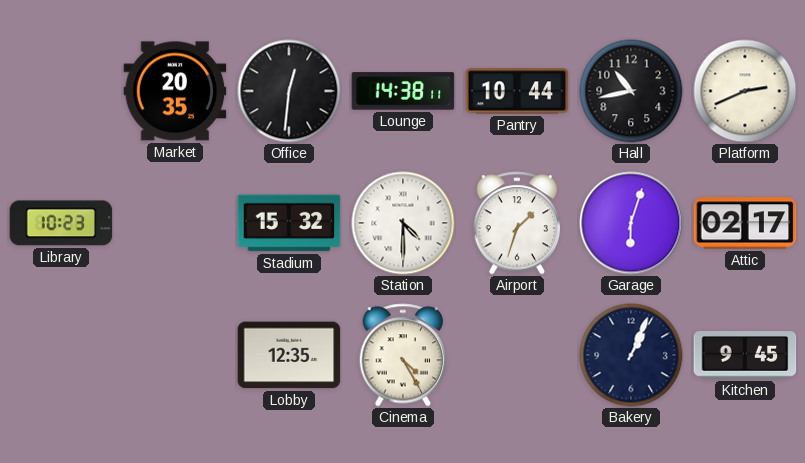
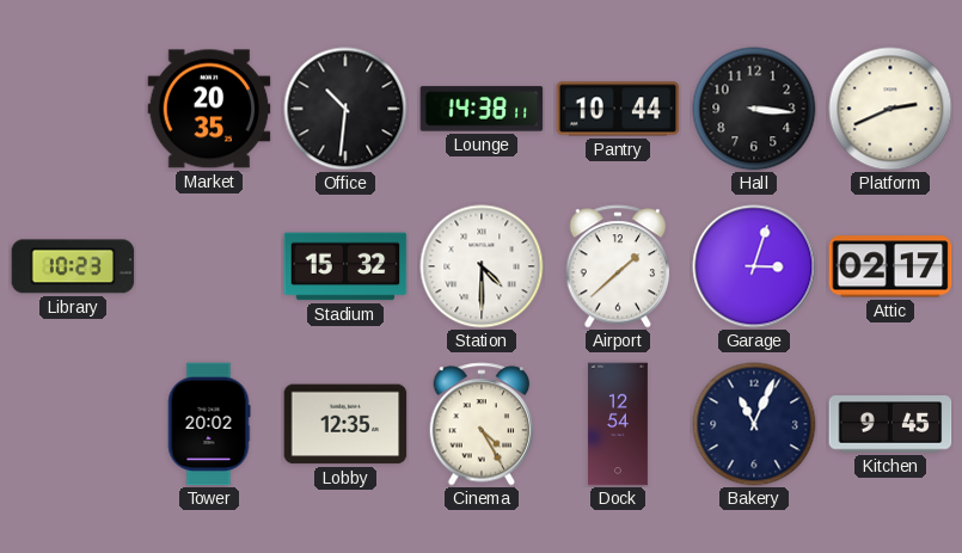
Office: 12:31 -> 10:31
Hall: 10:43 -> 3:16
Airport: 1:33 -> 1:38
Garage: 6:03 -> 3:03
Tower: none -> 20:02
Dock: none -> 12:54
Bakery: 1:04 -> 11:04
